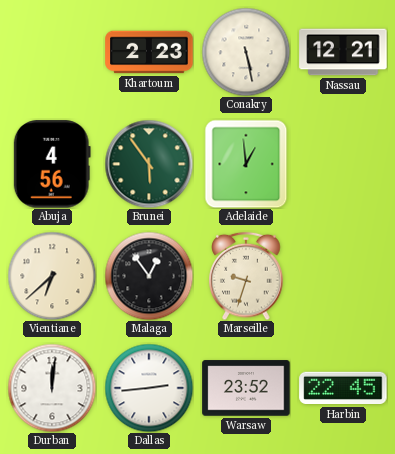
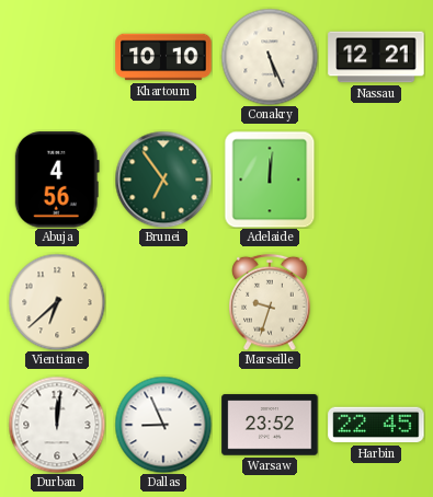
Khartoum: 2:23 -> 10:10
Conakry: 5:28 -> 5:26
Brunei: 5:54 -> 6:54
Adelaide: 12:59 -> 12:01
Malaga: 12:54 -> none
Dallas: 2:44 -> 8:56
